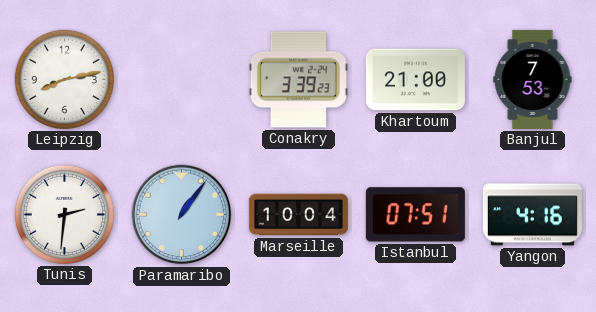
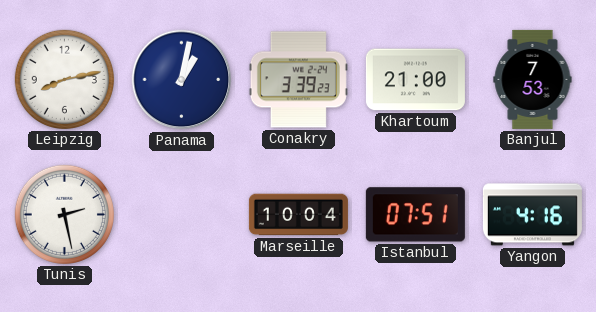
Panama: none -> 1:02
Tunis: 2:31 -> 2:28
Paramaribo: 1:06 -> none
